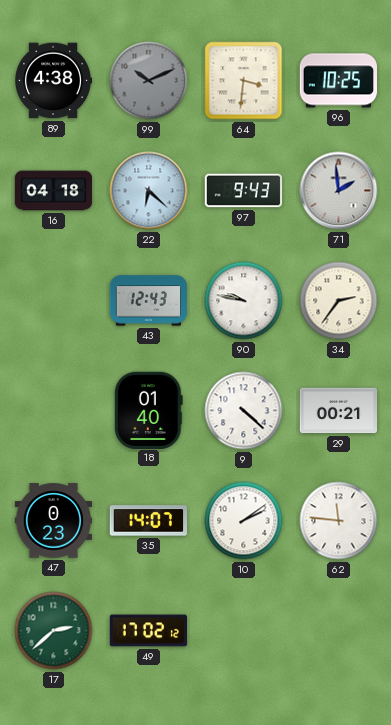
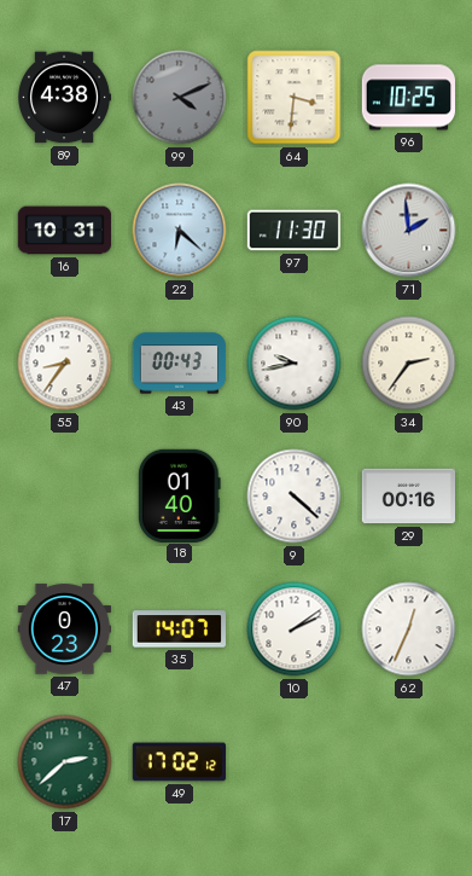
99: 10:11 -> 4:11
16: 04:18 -> 10:31
97: 9:43 -> 11:30
55: none -> 8:36
43: 12:43 -> 00:43
90: 9:47 -> 9:43
29: 00:21 -> 00:16
62: 11:46 -> 12:34
